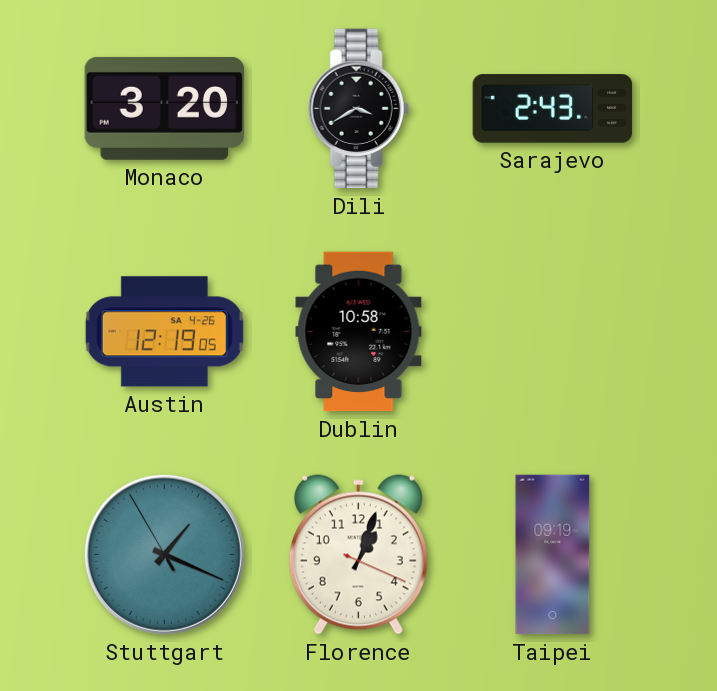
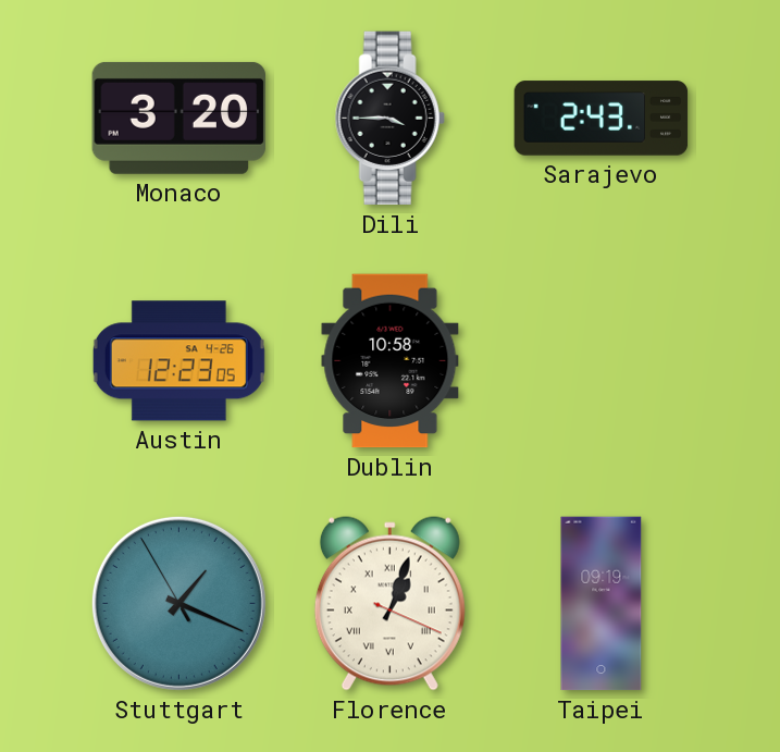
Dili: 3:40 -> 3:45
Austin: 12:19 -> 12:23
Florence numerals: Arabic -> Roman
